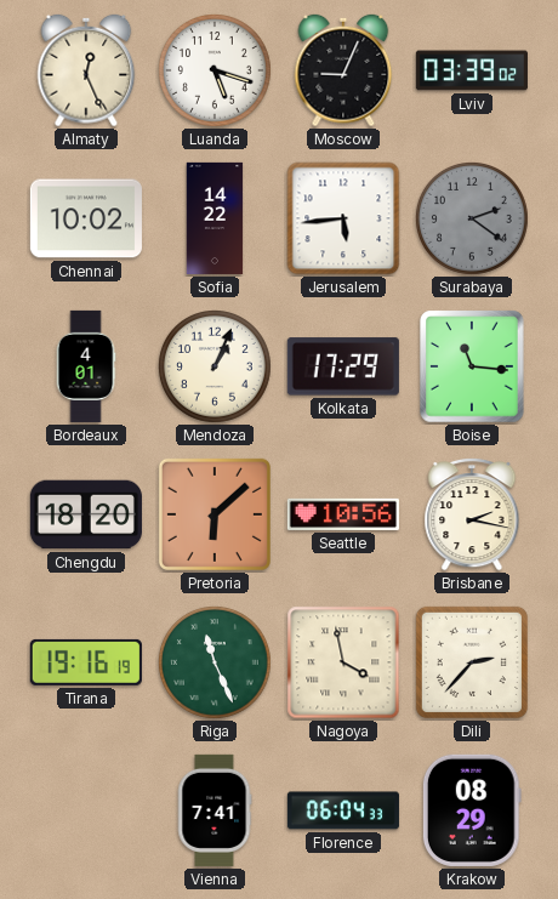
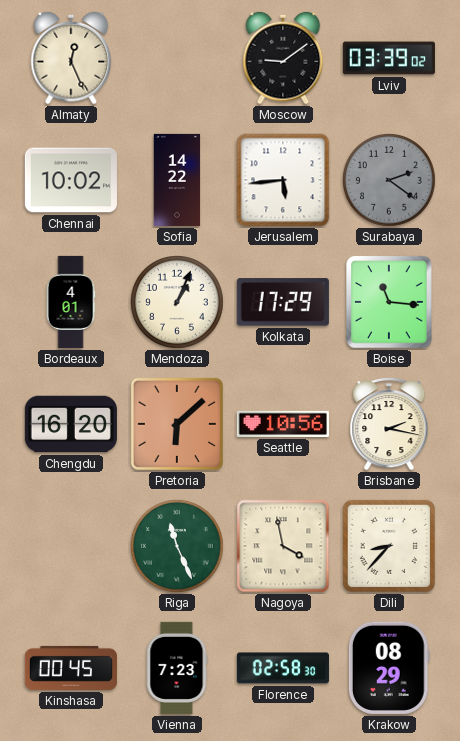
Luanda: 5:18 -> none
Moscow: 9:04 -> 9:09
Chengdu: 18:20 -> 16:20
Tirana: 19:16 -> none
Dili: 2:37 -> 8:37
Kinshasa: none -> 00:45
Vienna: 7:41 -> 7:23
Florence: 06:04 -> 02:58
